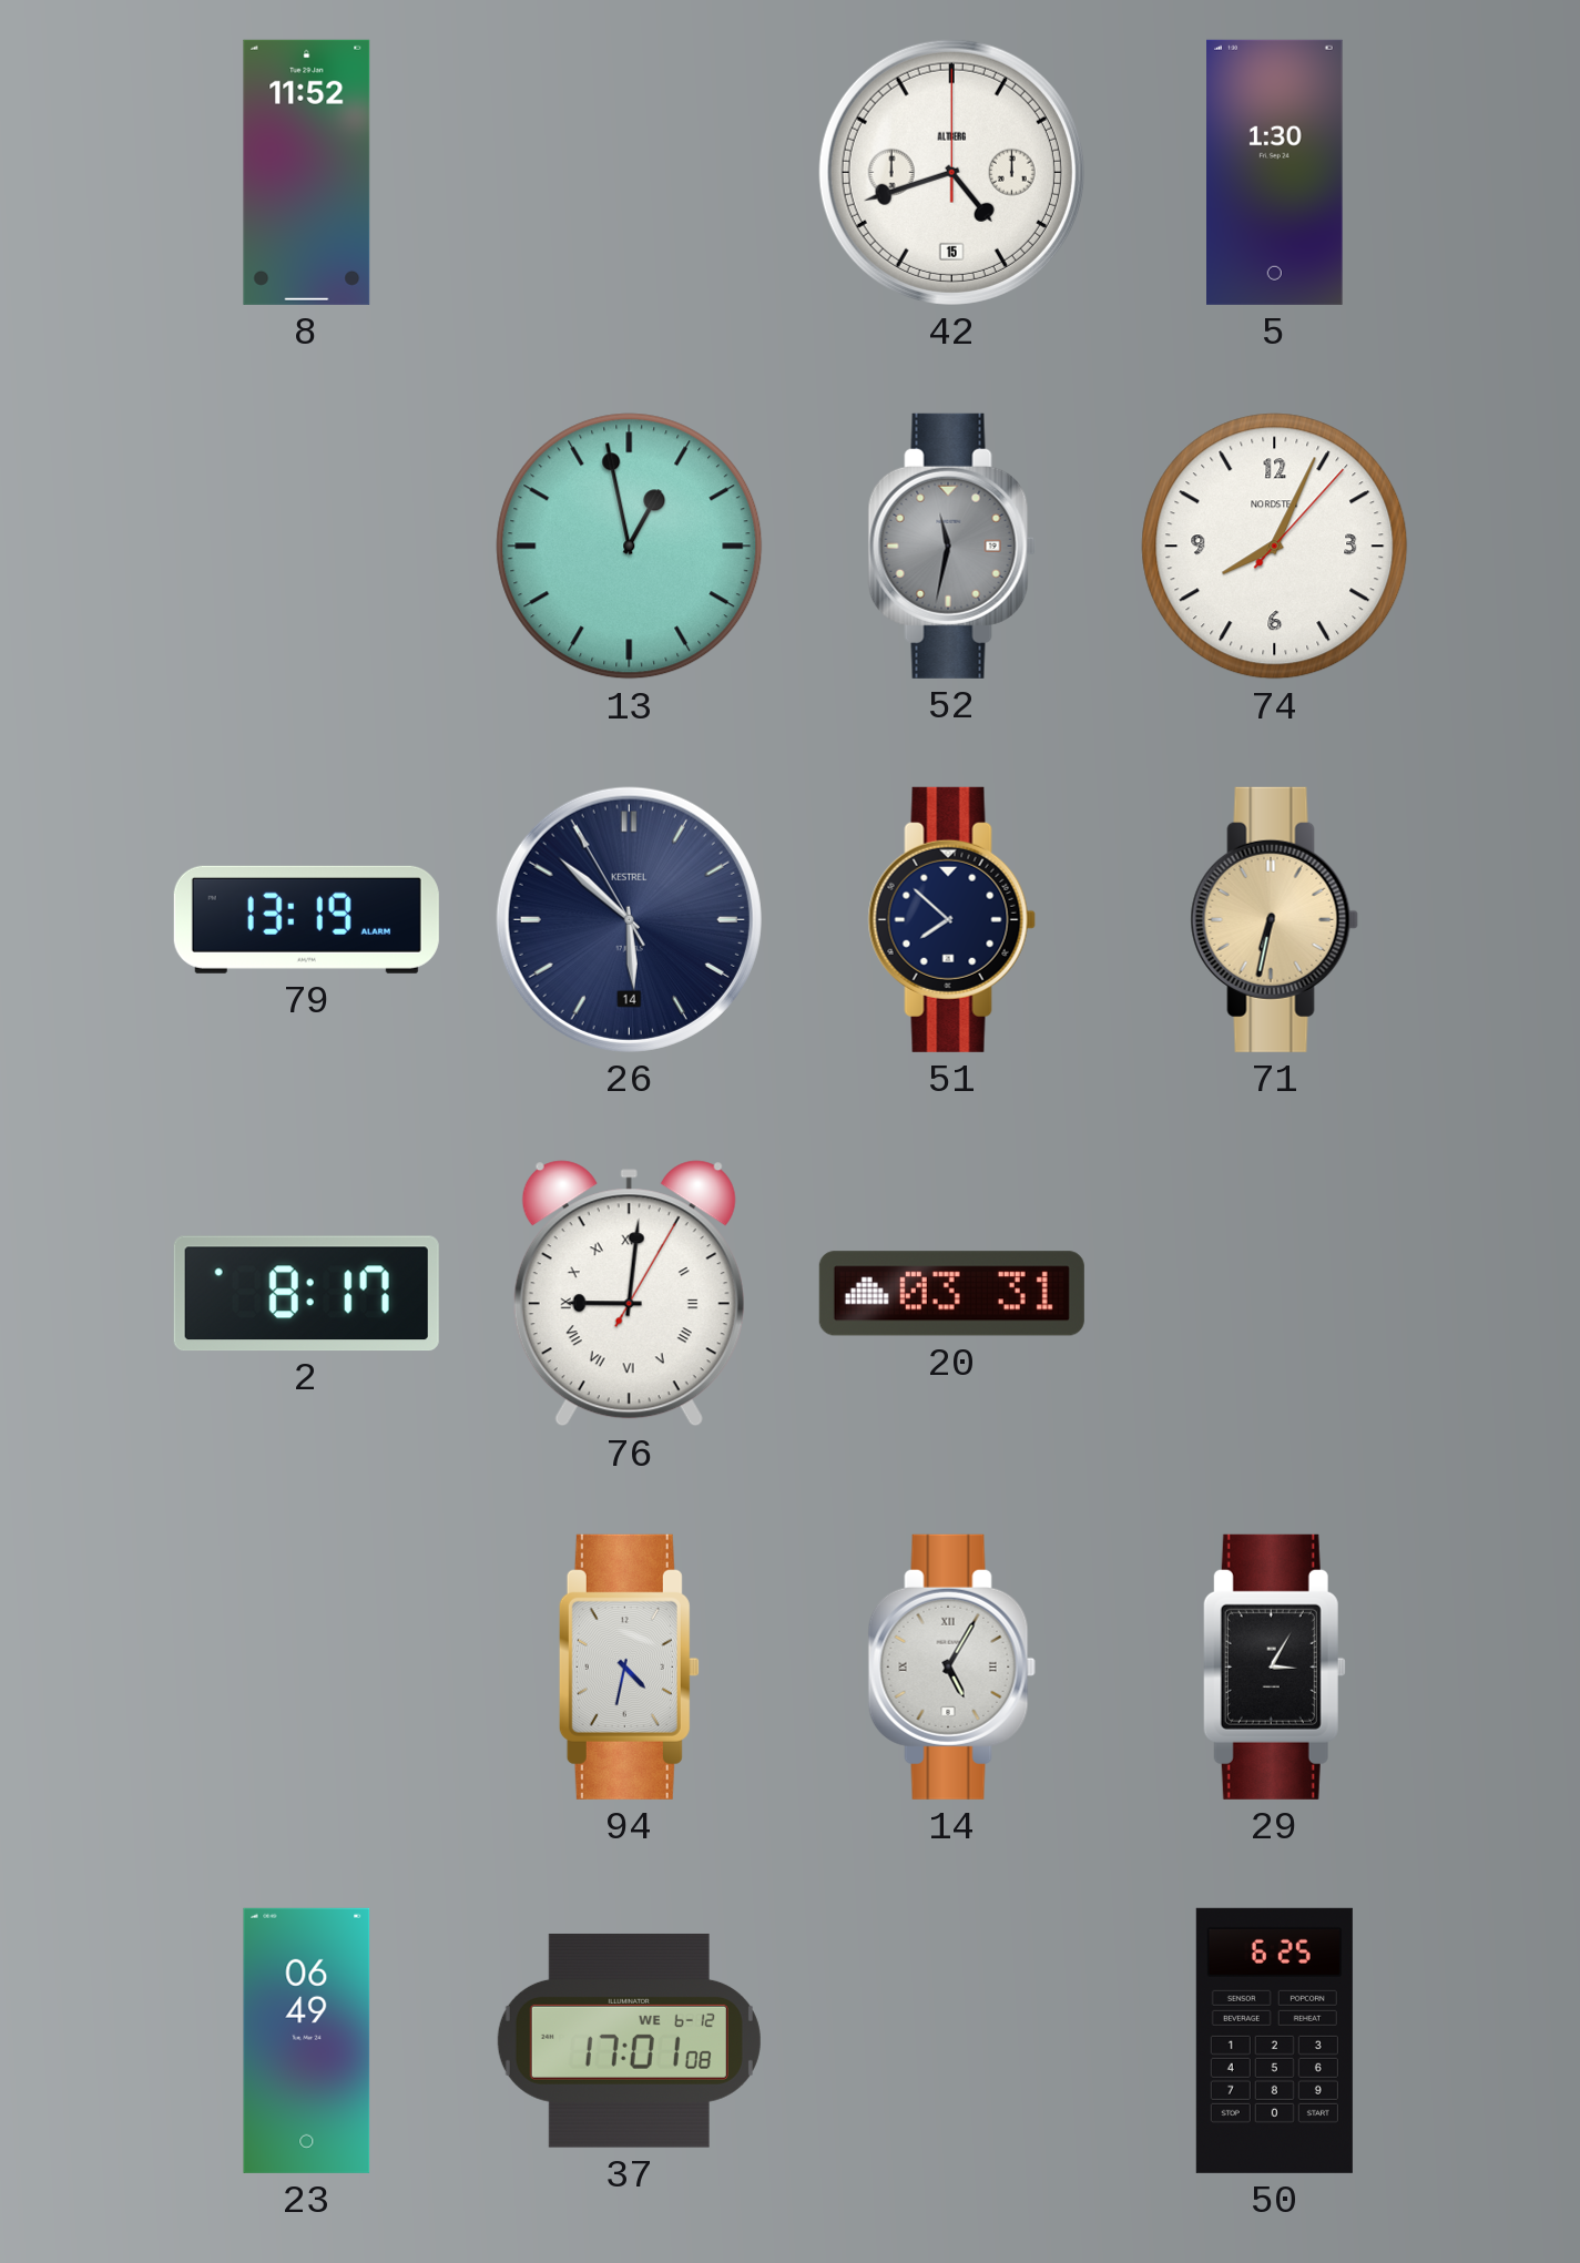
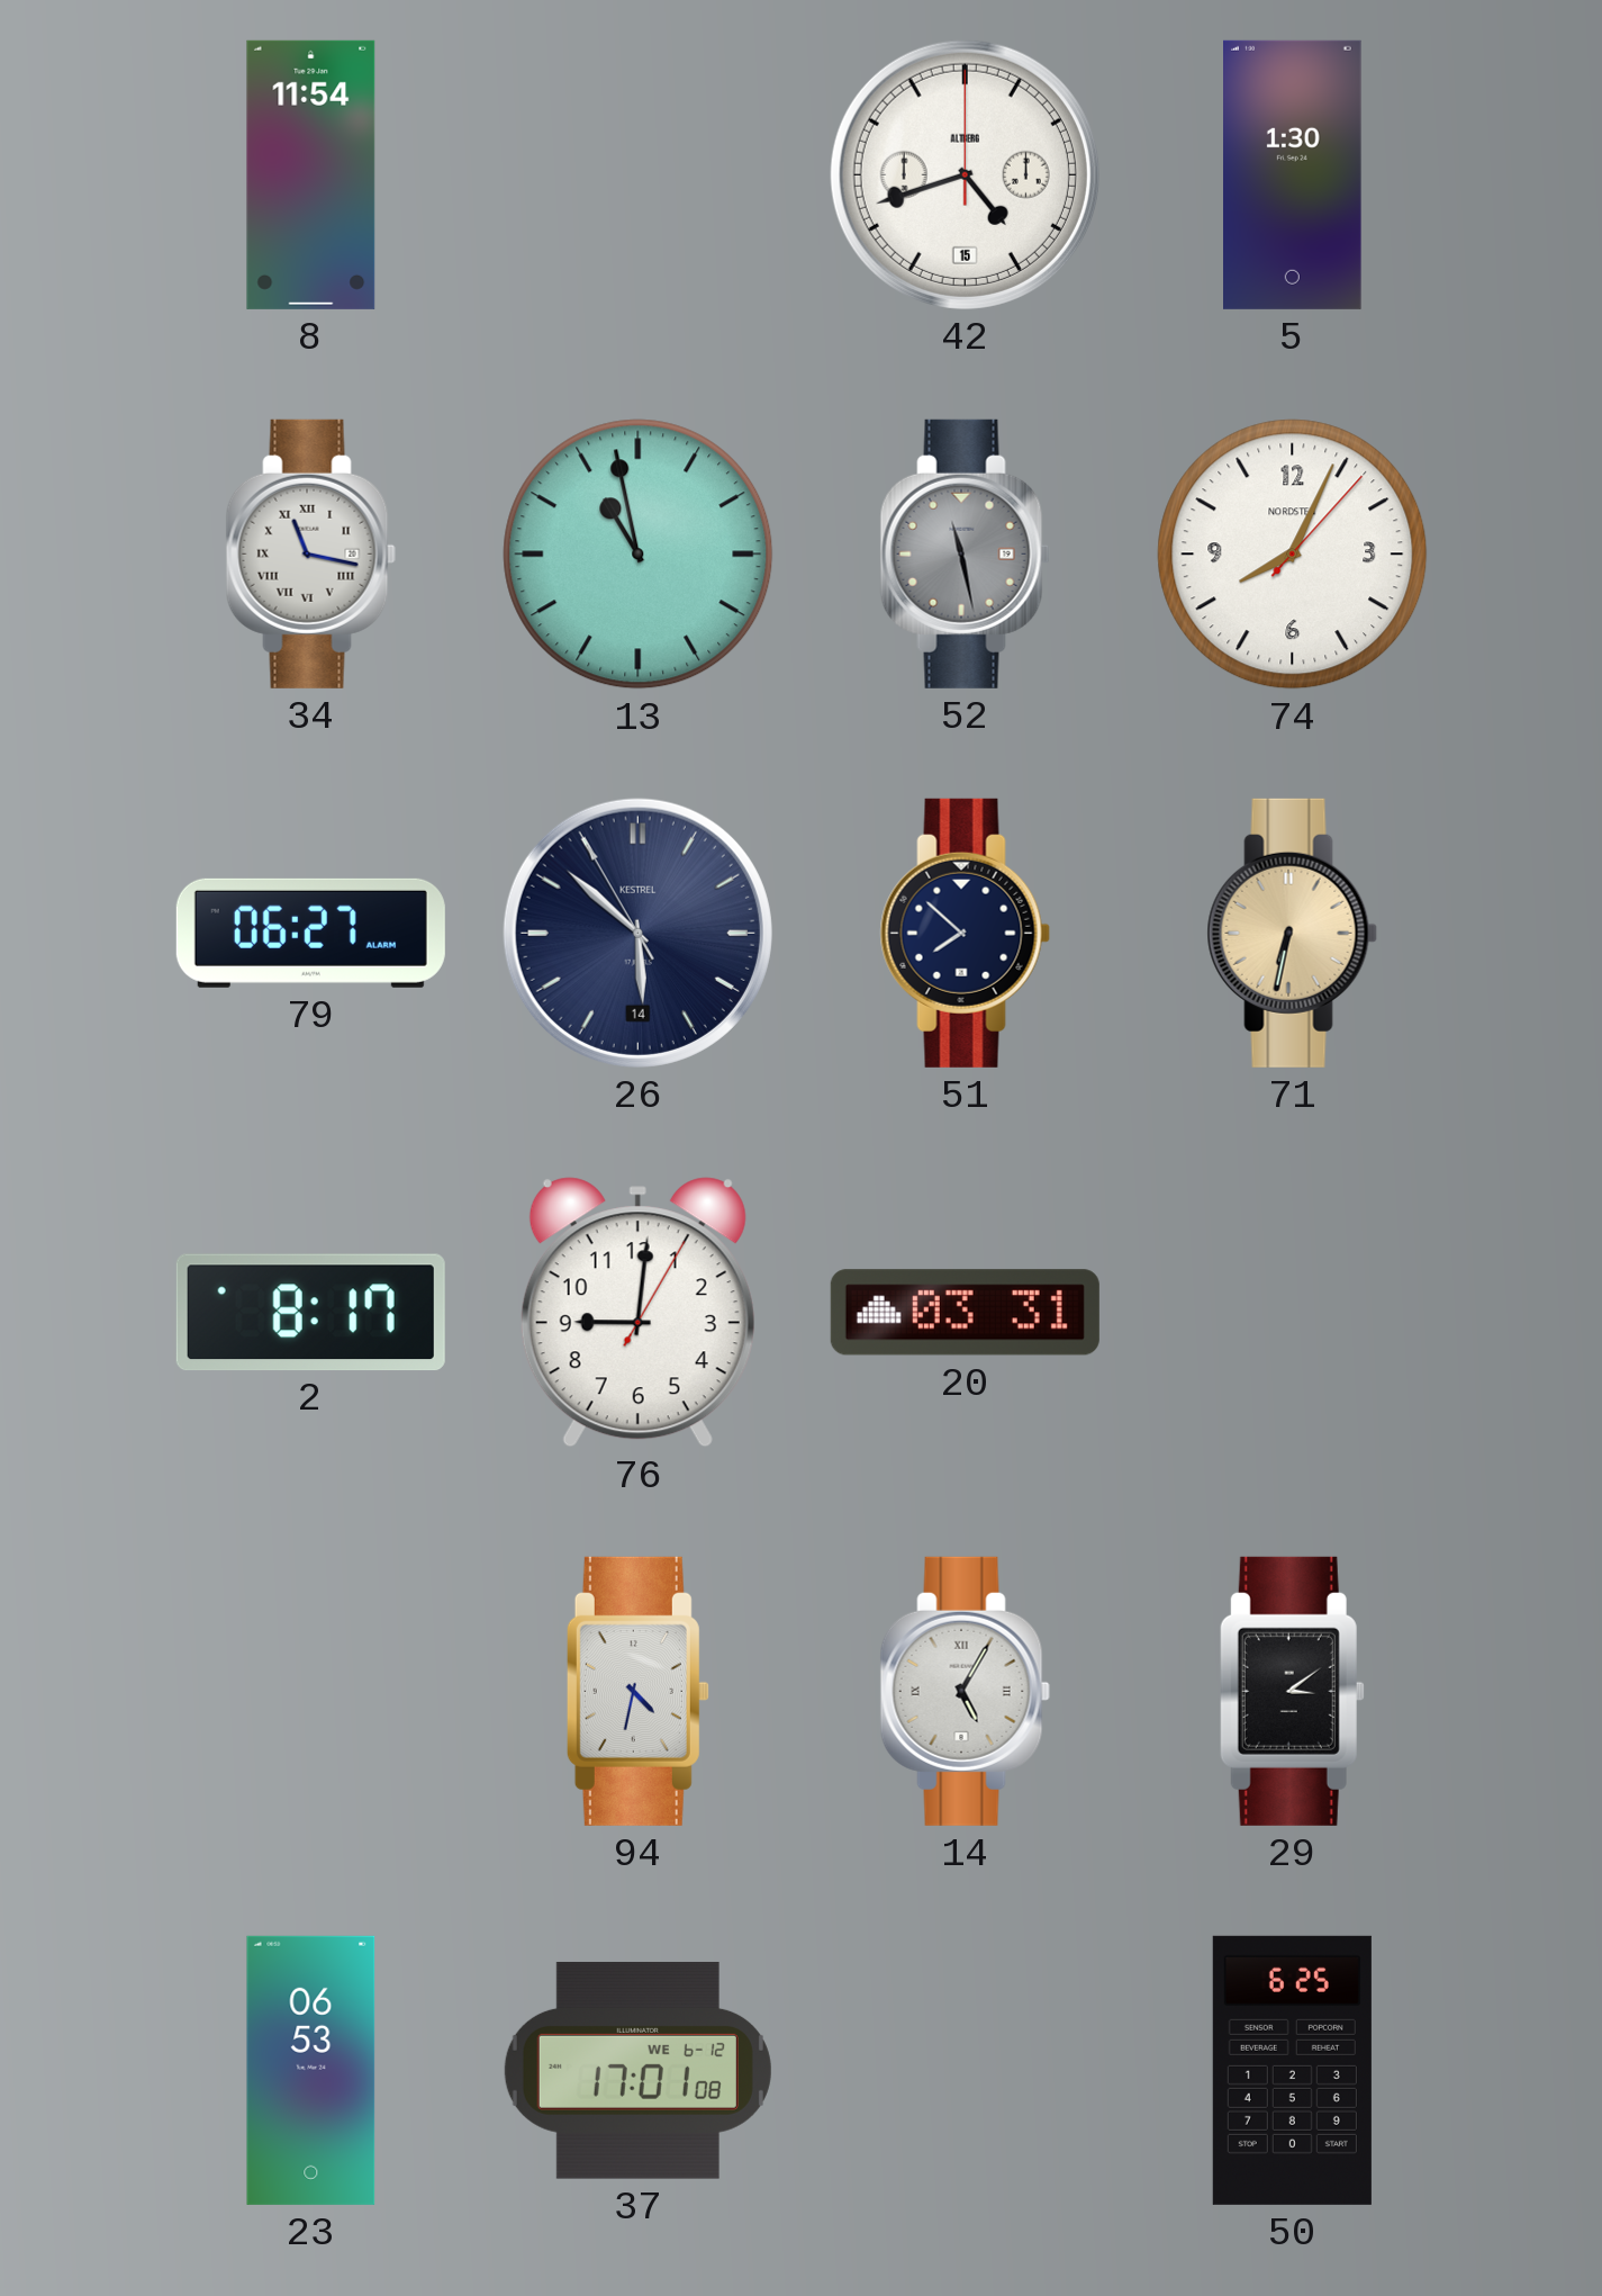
8: 11:52 -> 11:54
34: none -> 11:17
13: 12:58 -> 10:58
52: 11:32 -> 11:28
79: 13:19 -> 06:27
76 numerals: Roman -> Arabic
29: 3:05 -> 3:09
23: 06:49 -> 06:53
